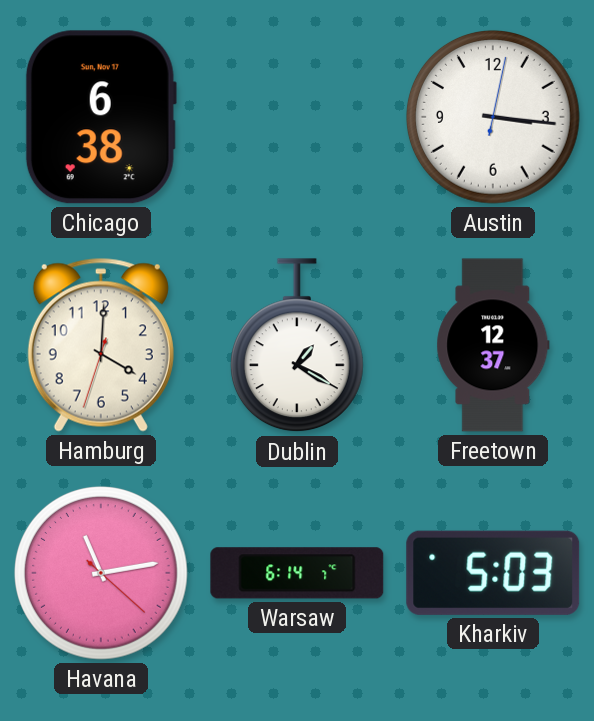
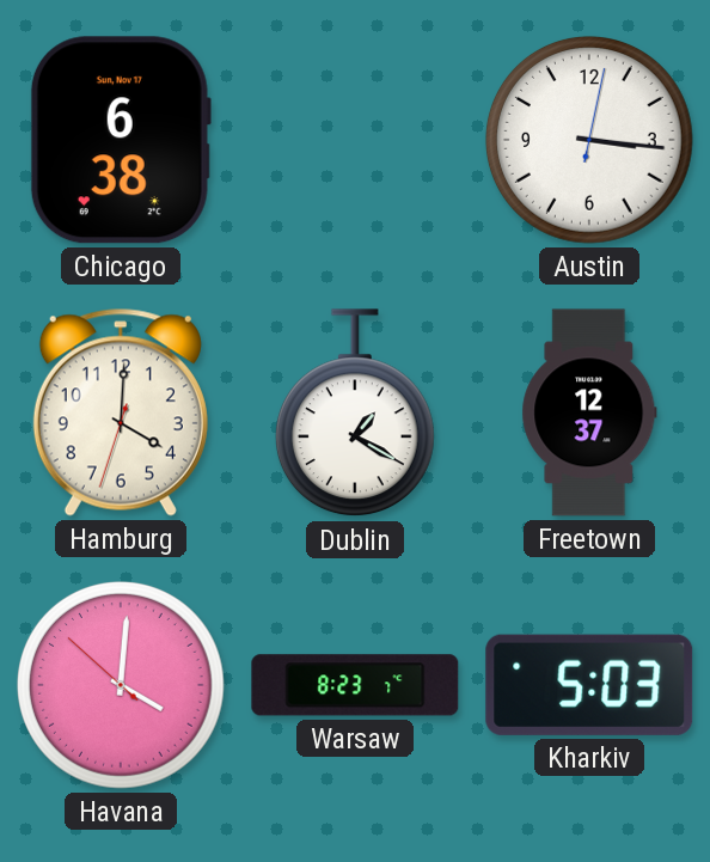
Havana: 11:13 -> 4:00
Warsaw: 6:14 -> 8:23
